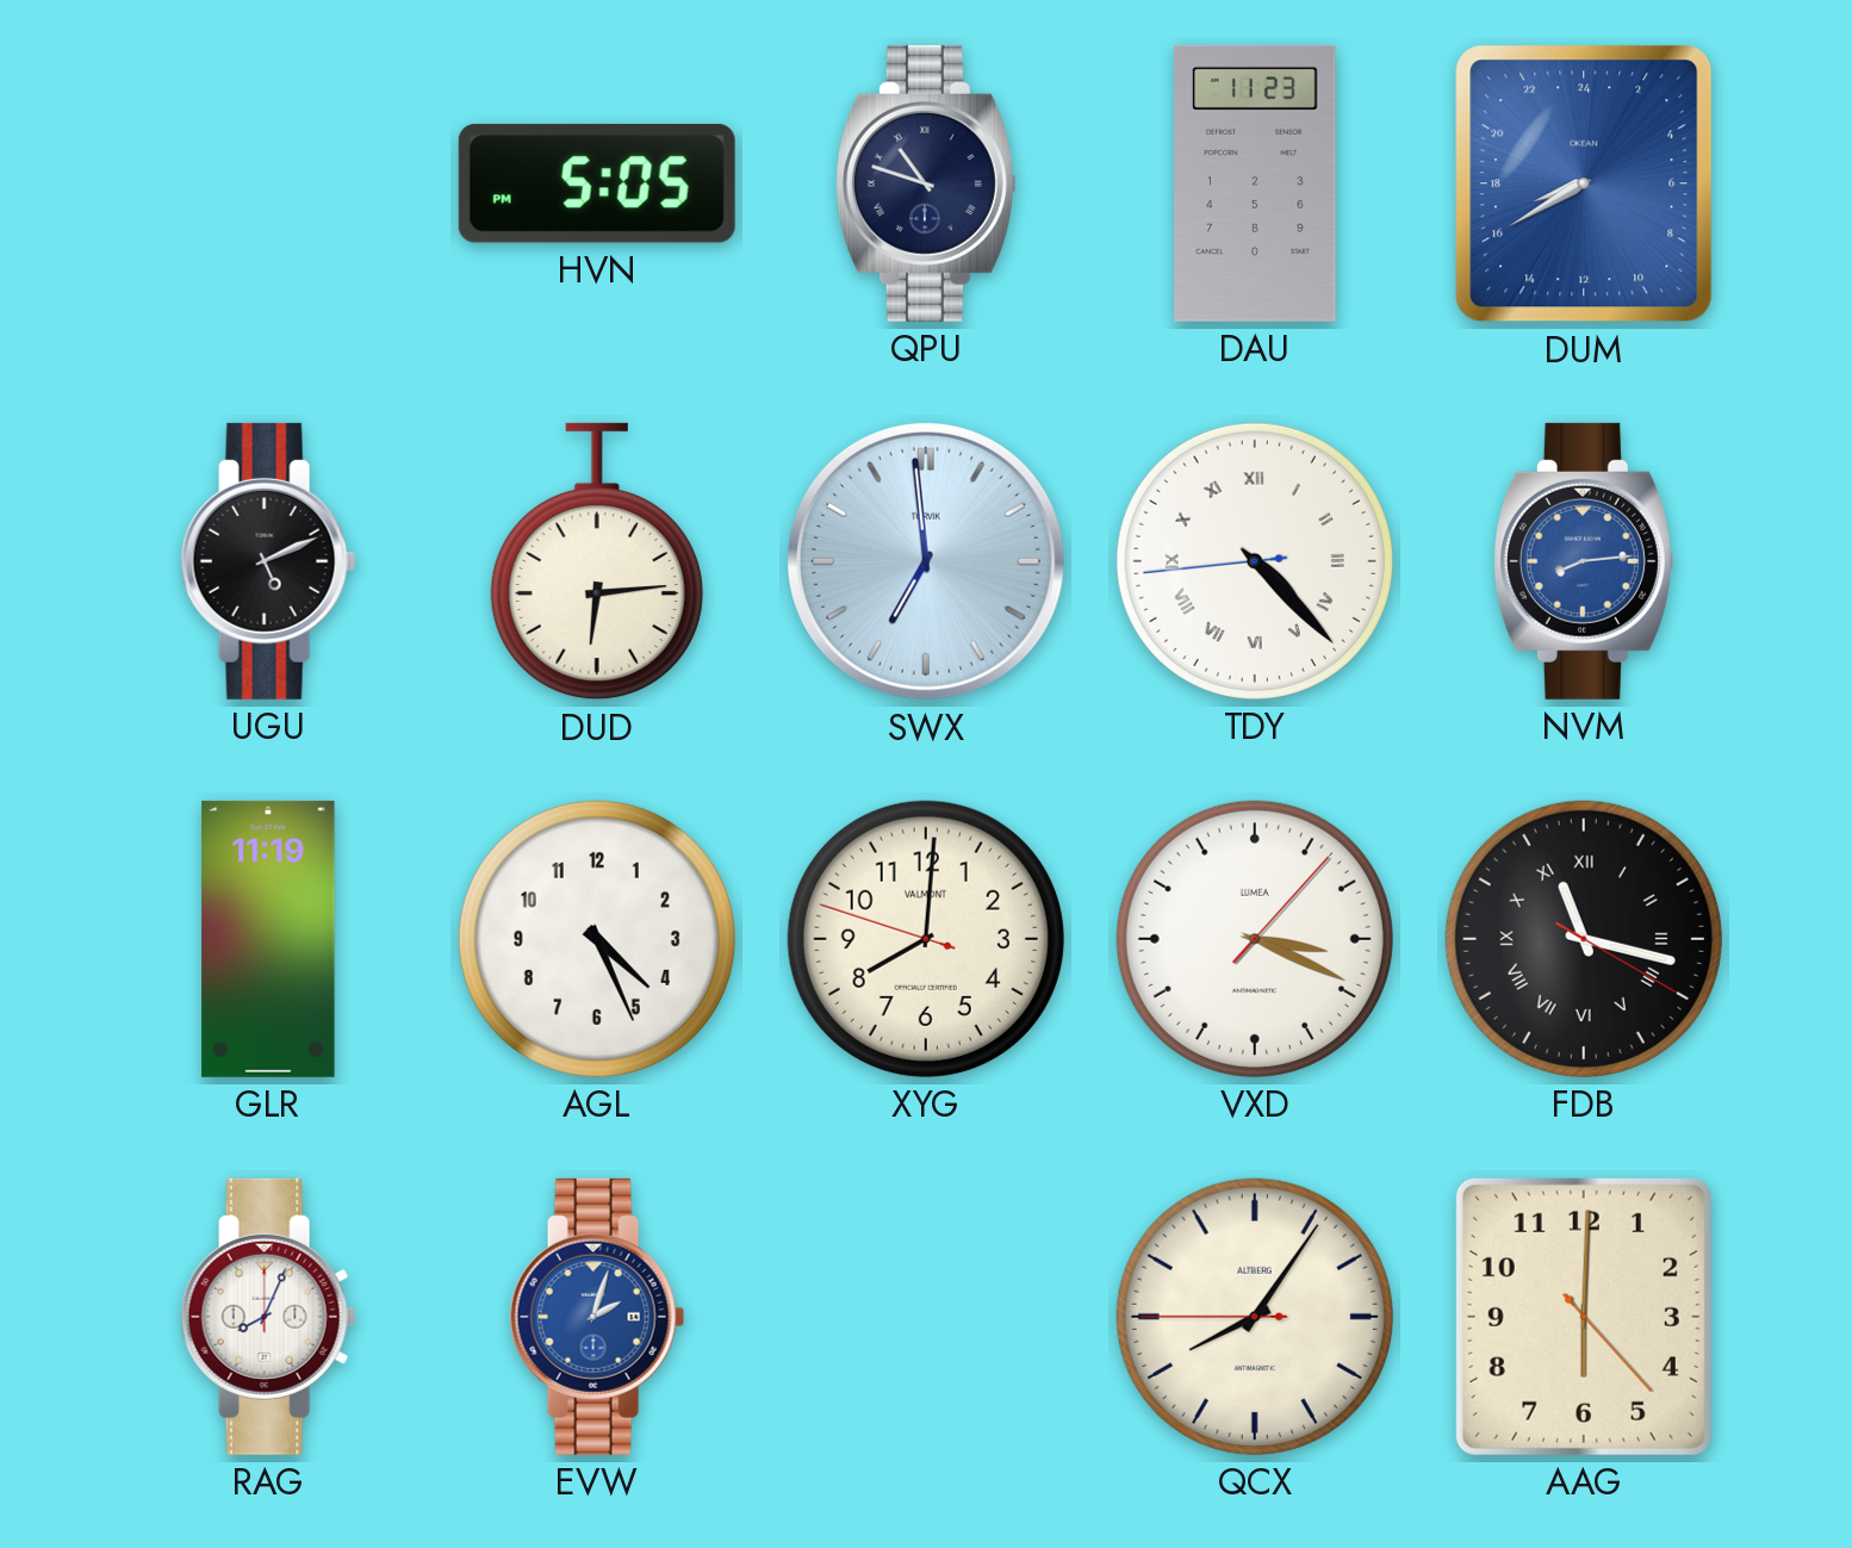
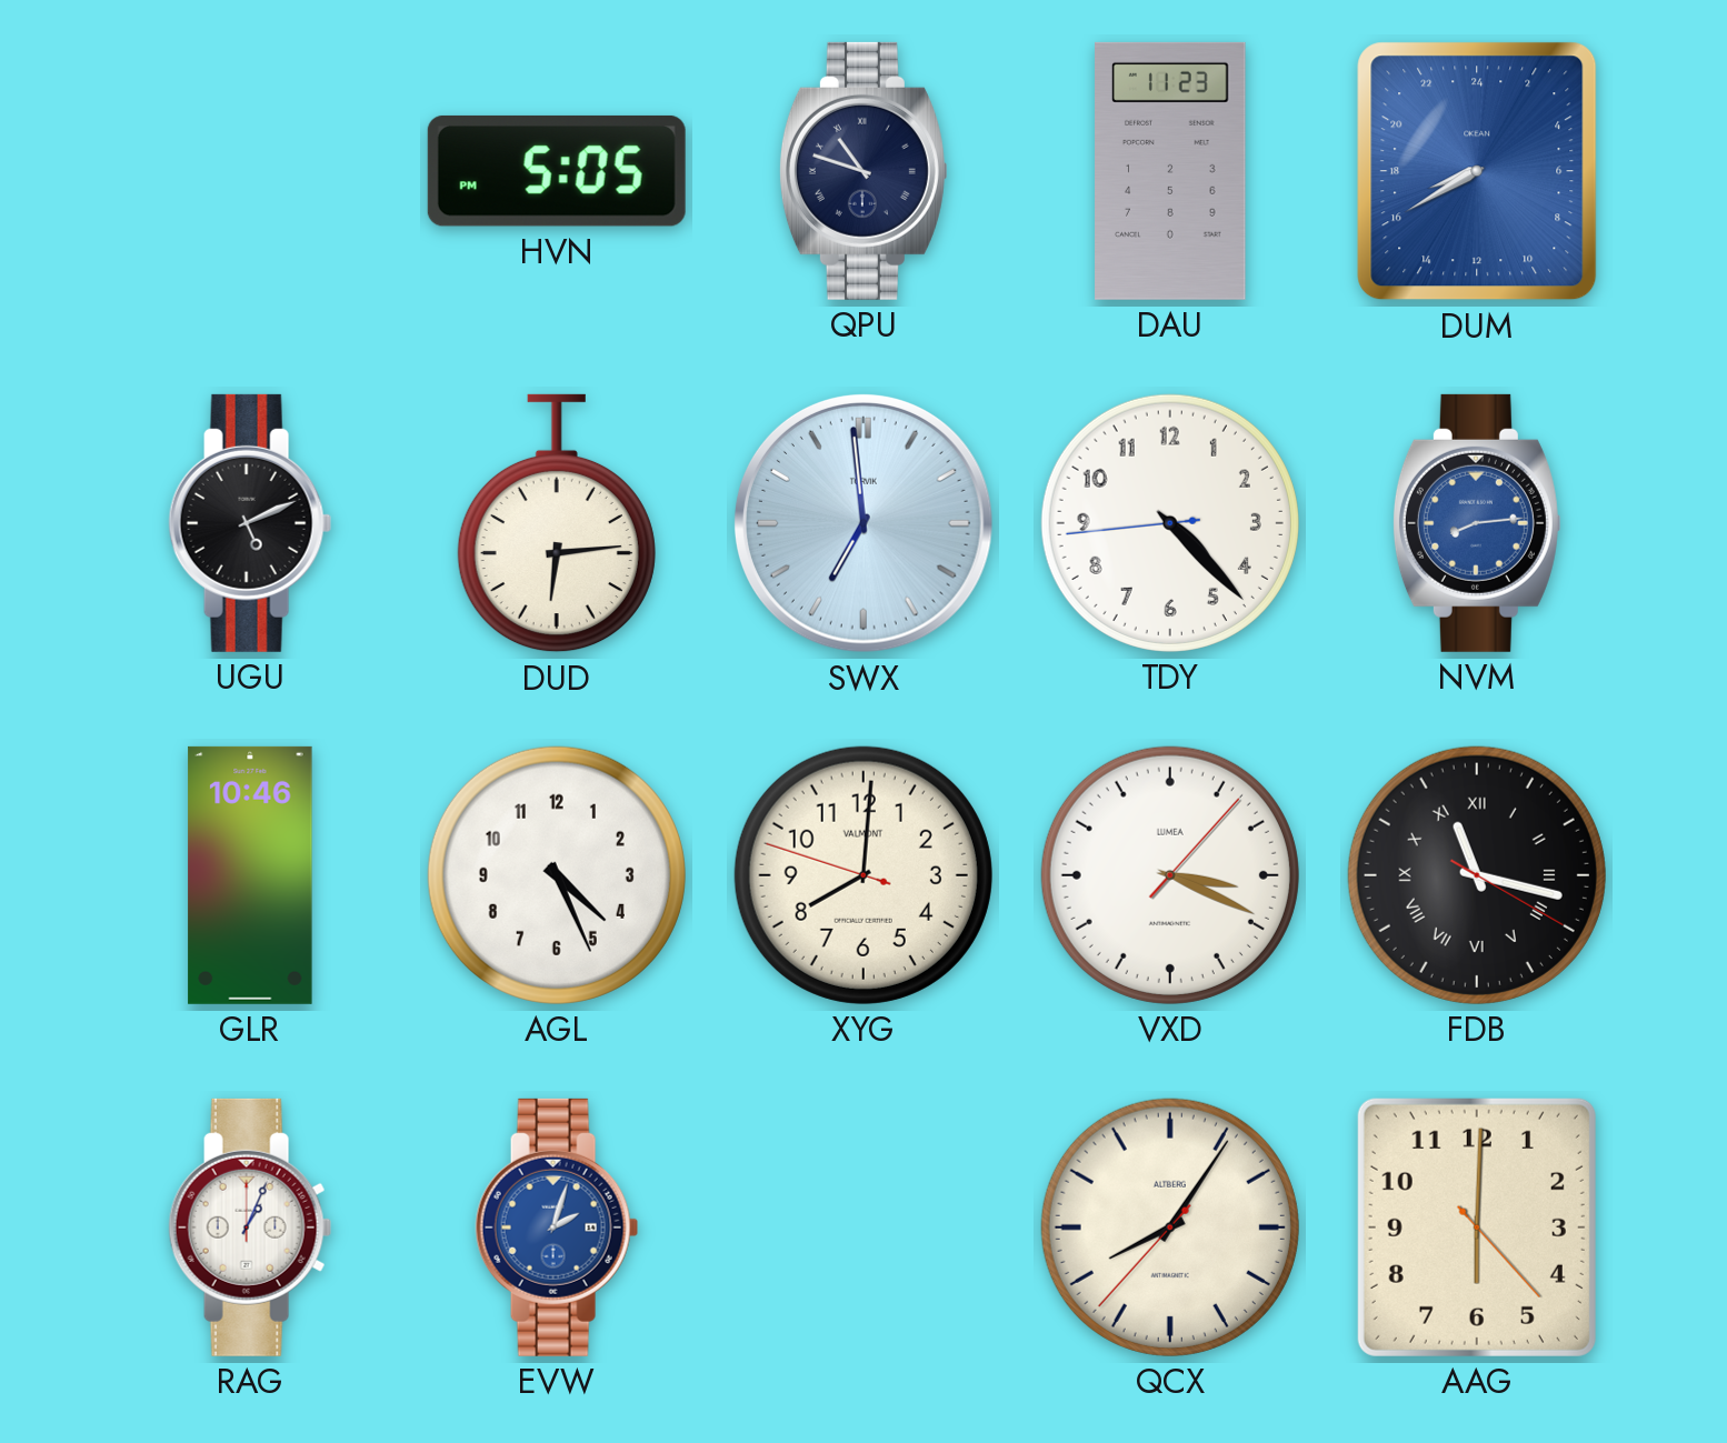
TDY numerals: Roman -> Arabic
GLR: 11:19 -> 10:46
RAG: 8:04 -> 1:04
QCX: 8:05:45 -> 8:05:37
